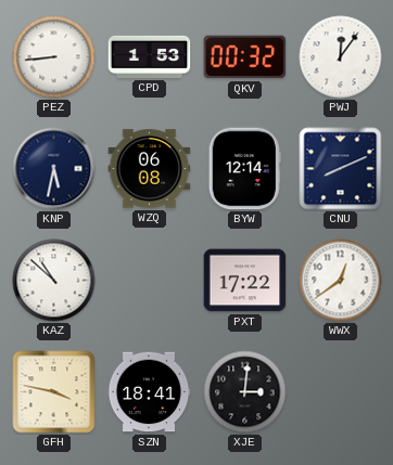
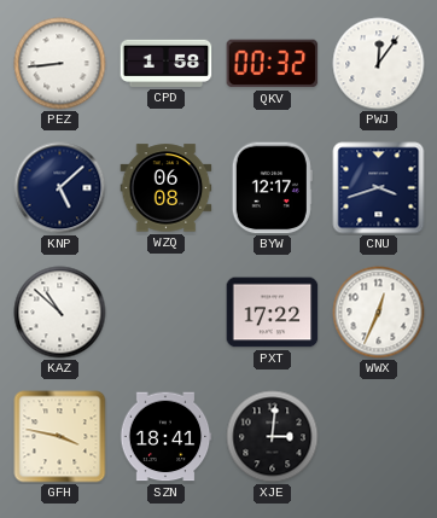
CPD: 1:53 -> 1:58
KNP: 5:32 -> 5:08
BYW: 12:14 -> 12:17
CNU: 8:11 -> 3:42
WWX: 12:39 -> 12:34
